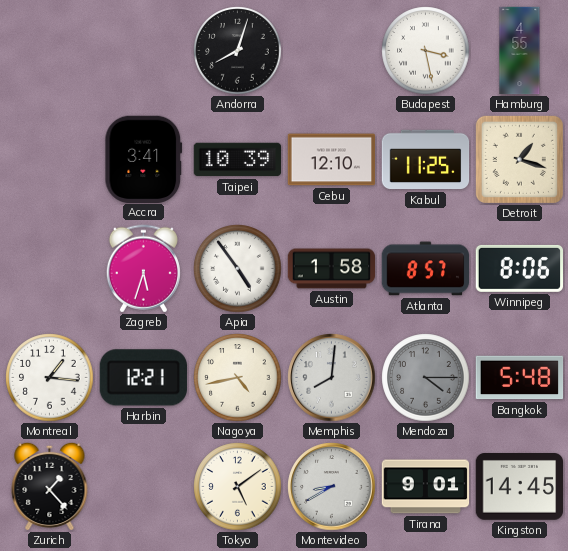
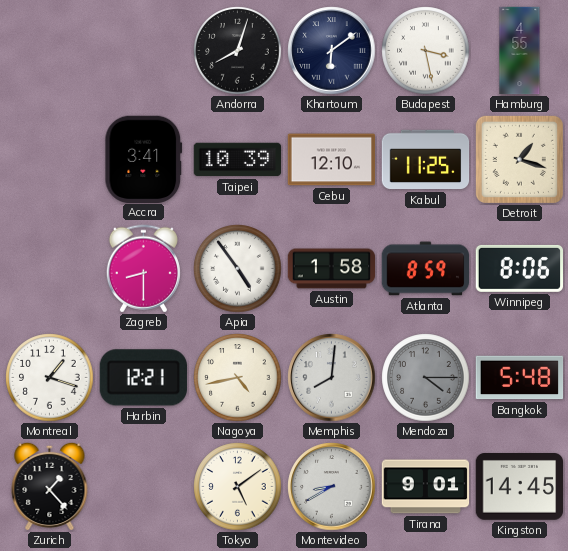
Khartoum: none -> 6:09
Zagreb: 5:33 -> 8:30
Atlanta: 8:57 -> 8:59
Montreal: 1:16 -> 1:18
